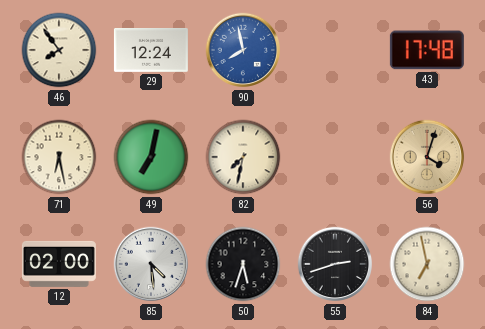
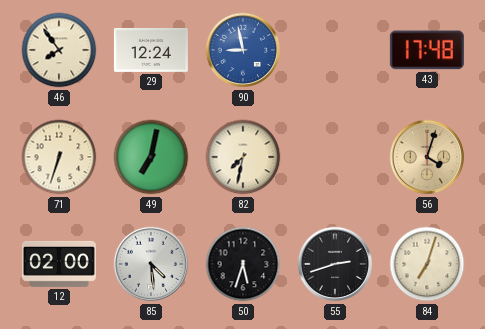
90: 7:58 -> 8:58
71: 6:28 -> 6:33
84: 6:58 -> 7:03
